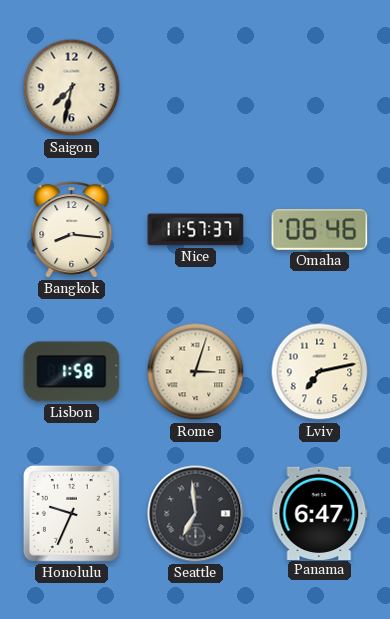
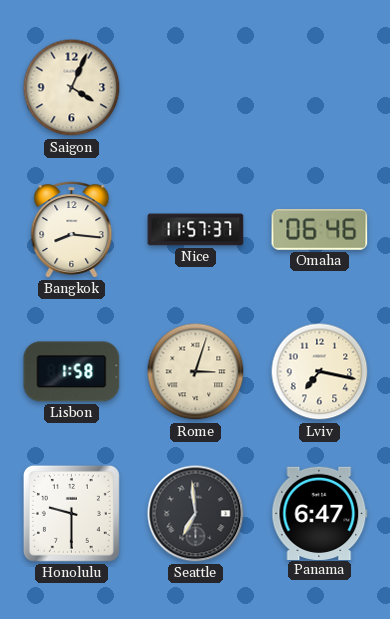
Saigon: 7:32 -> 4:04
Lviv: 7:13 -> 7:17
Honolulu: 9:34 -> 9:30
